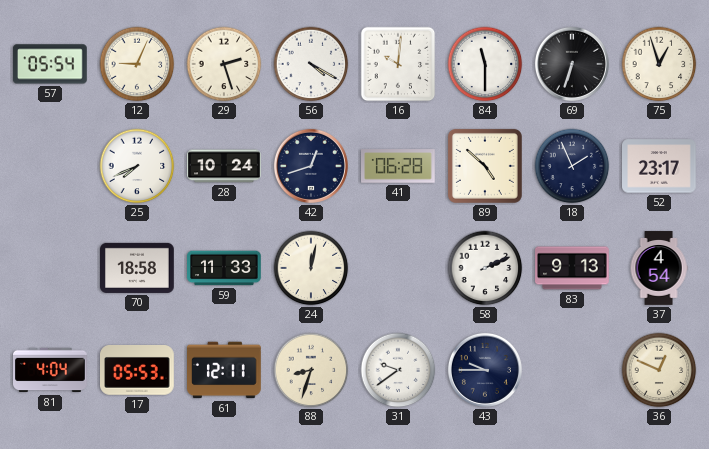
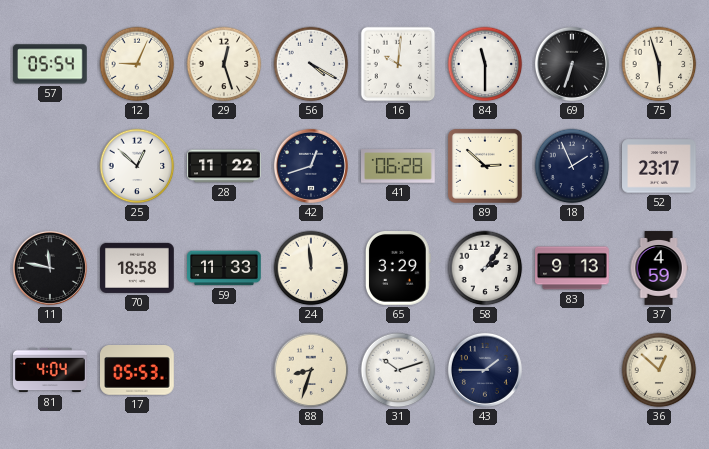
29: 2:27 -> 12:27
75: 12:57 -> 5:57
25: 7:41 -> 12:52
28: 10:24 -> 11:22
89: 4:52 -> 2:52
11: none -> 11:47
24: 12:02 -> 11:59
65: none -> 3:29
58: 2:11 -> 2:06
37: 4:54 -> 4:59
61: 12:11 -> none
31: 9:39 -> 10:12
43: 9:45 -> 1:45
36: 12:49 -> 12:52
